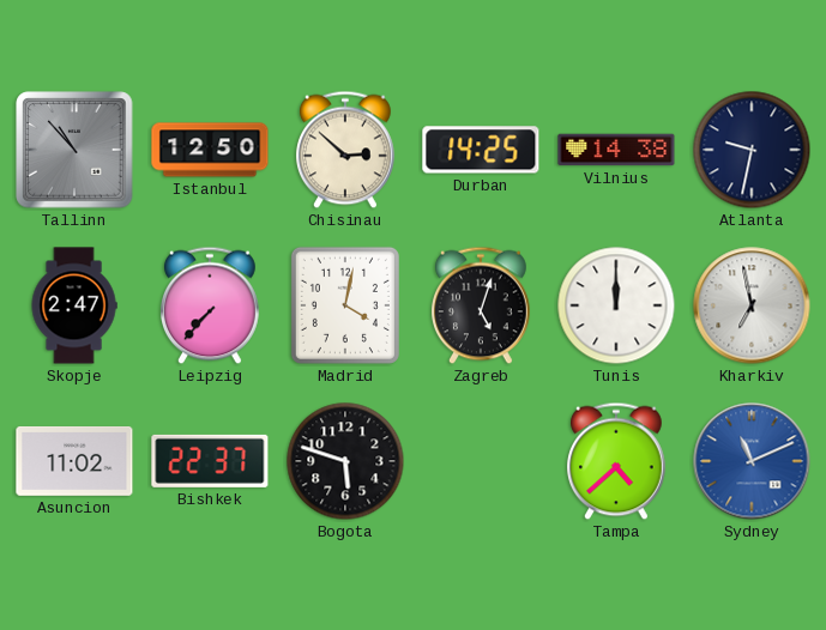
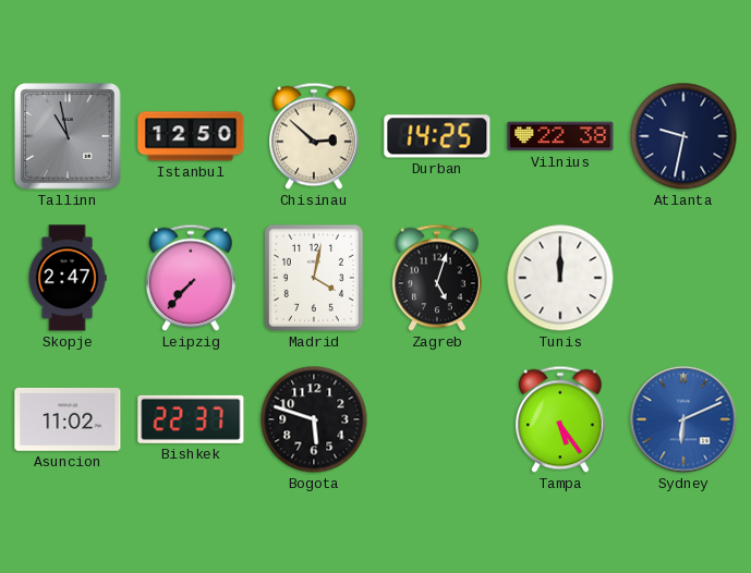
Tallinn: 10:53 -> 10:58
Vilnius: 14:38 -> 22:38
Kharkiv: 6:58 -> none
Tampa: 4:38 -> 5:24
Sydney: 11:11 -> 6:11
